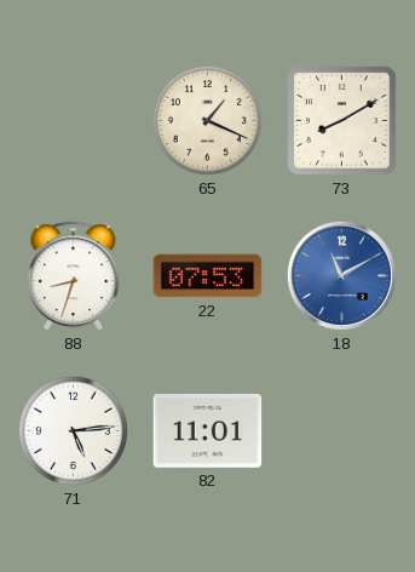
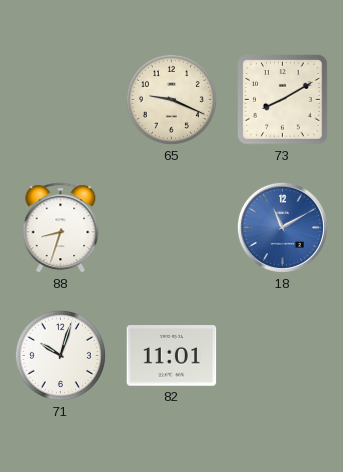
65: 1:19 -> 9:19
22: 07:53 -> none
71: 5:14 -> 10:03
